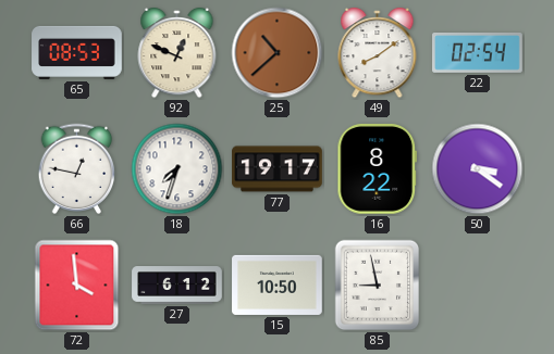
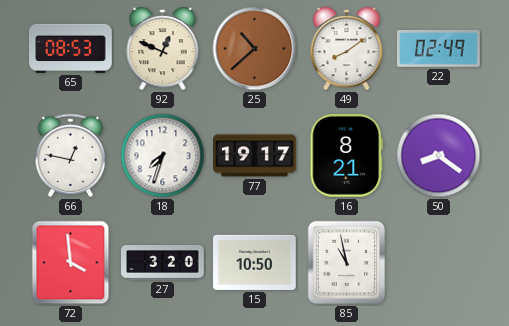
22: 02:54 -> 02:49
16: 8:22 -> 8:21
50: 3:21 -> 8:21
27: 6:12 -> 3:20
85: 8:58 -> 10:58
